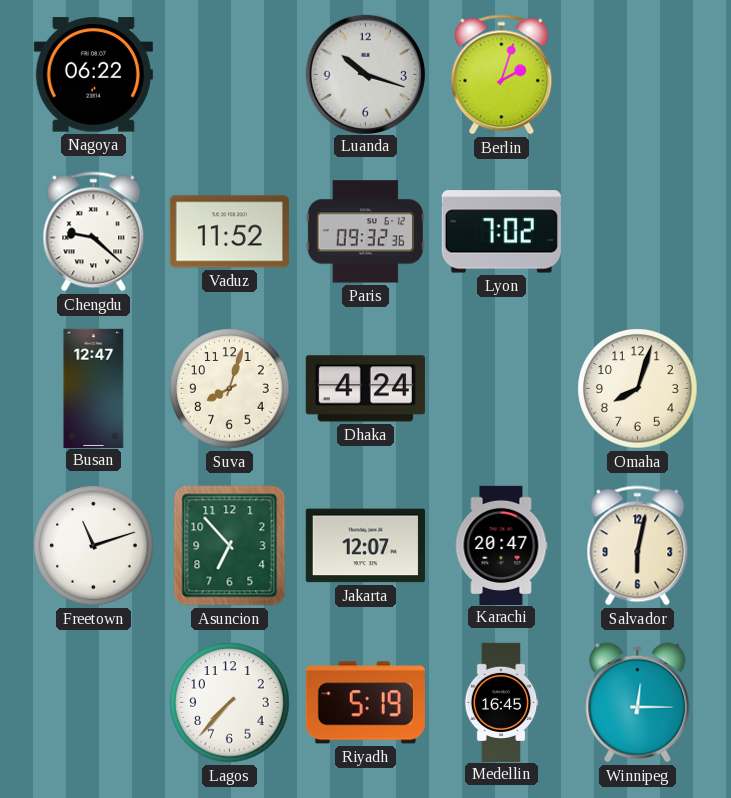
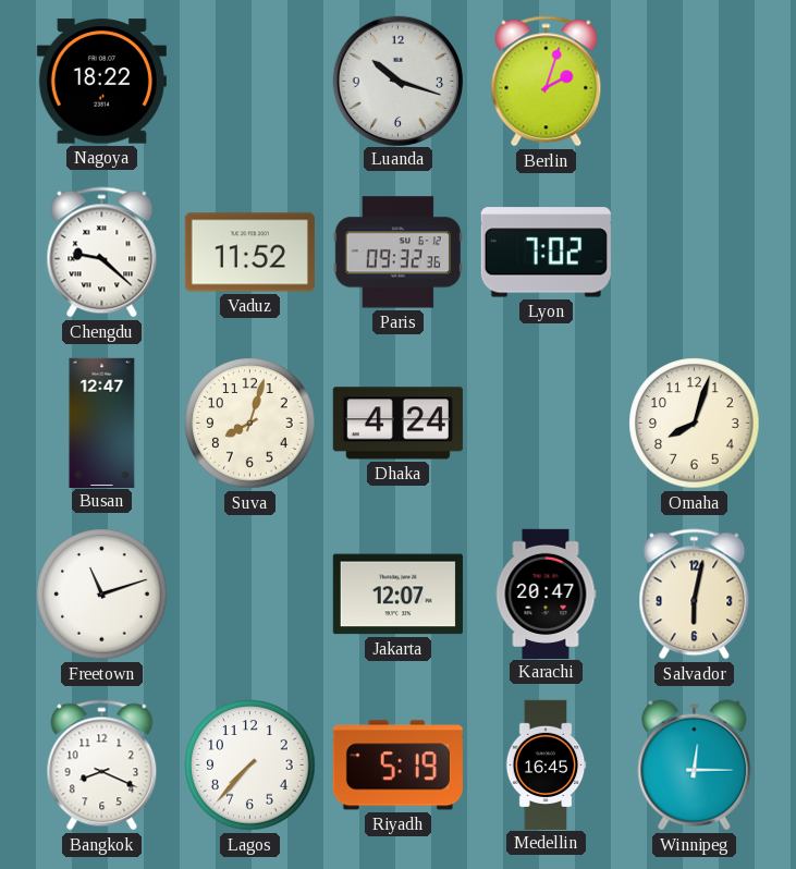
Nagoya: 06:22 -> 18:22
Asuncion: 6:53 -> none
Bangkok: none -> 8:19
